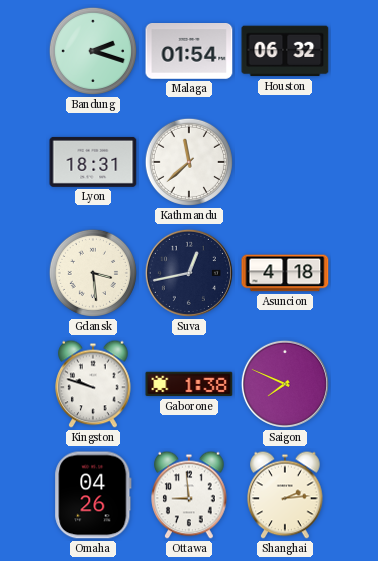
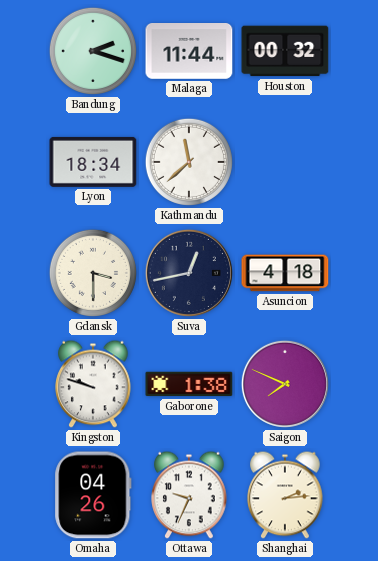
Malaga: 01:54 -> 11:44
Houston: 06:32 -> 00:32
Lyon: 18:31 -> 18:34
Gdansk: 3:29 -> 3:30
Ottawa: 8:59 -> 9:34
